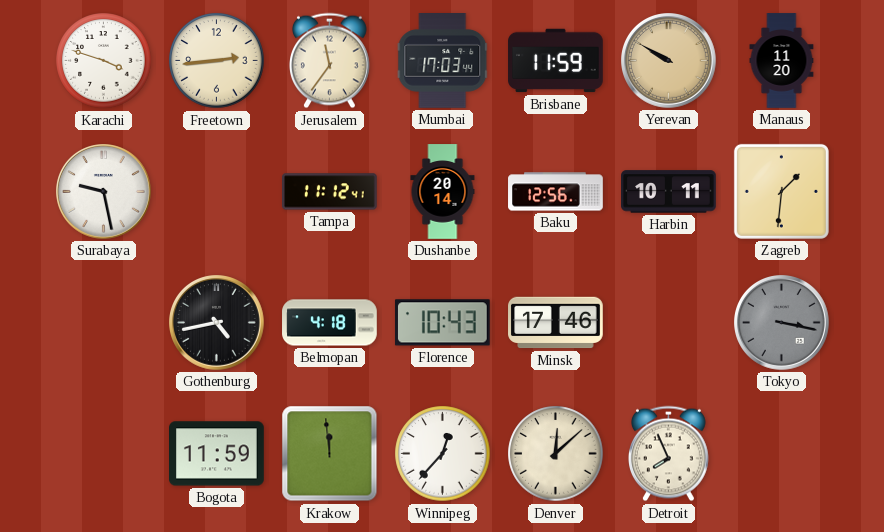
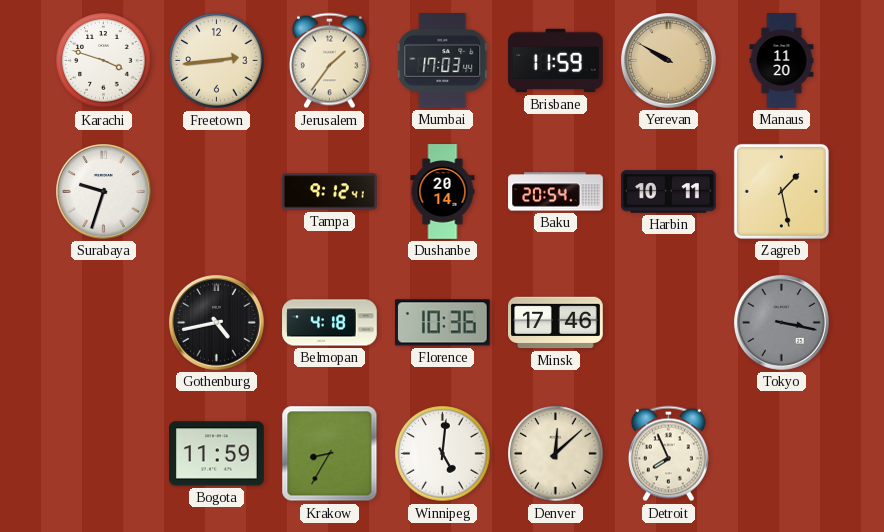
Jerusalem: 11:36 -> 1:36
Surabaya: 9:28 -> 9:33
Tampa: 11:12 -> 9:12
Baku: 12:56 -> 20:54
Zagreb: 1:31 -> 1:28
Florence: 10:43 -> 10:36
Krakow: 11:59 -> 8:35
Winnipeg: 12:37 -> 5:01
